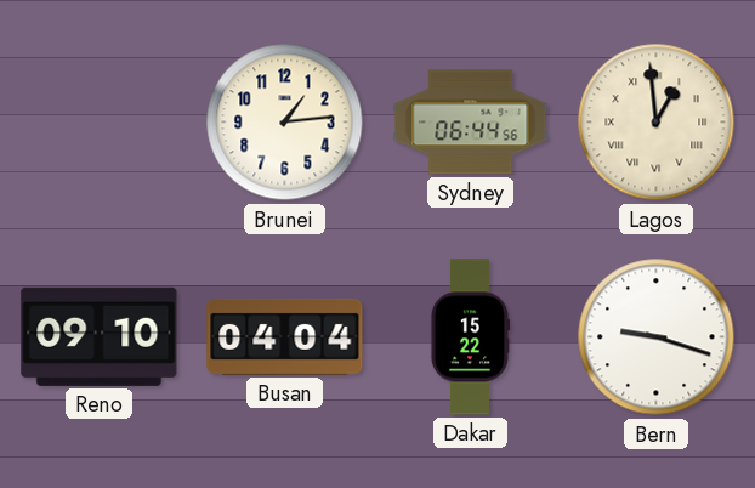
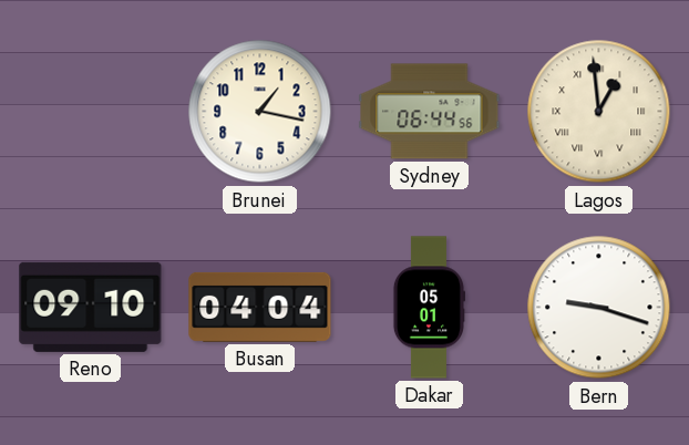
Brunei: 1:14 -> 1:17
Dakar: 15:22 -> 05:01
